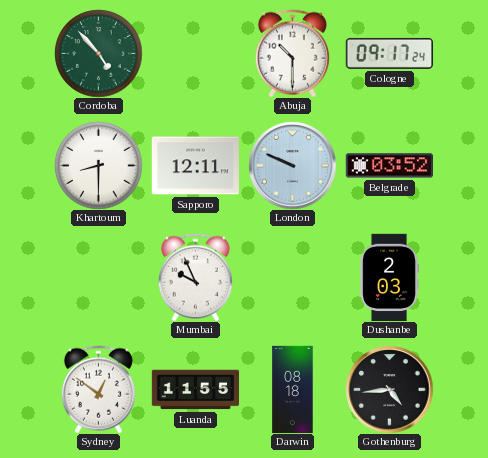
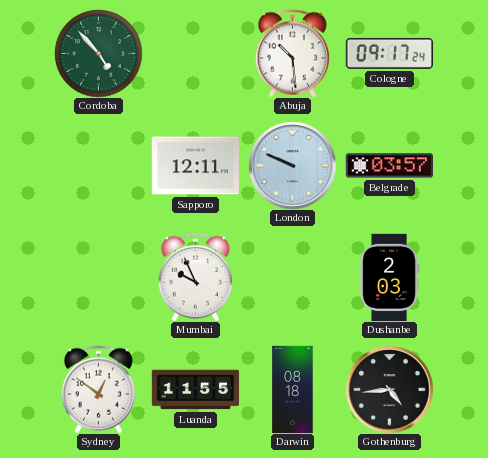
Abuja: 10:30 -> 10:29
Khartoum: 8:30 -> none
Belgrade: 03:52 -> 03:57
